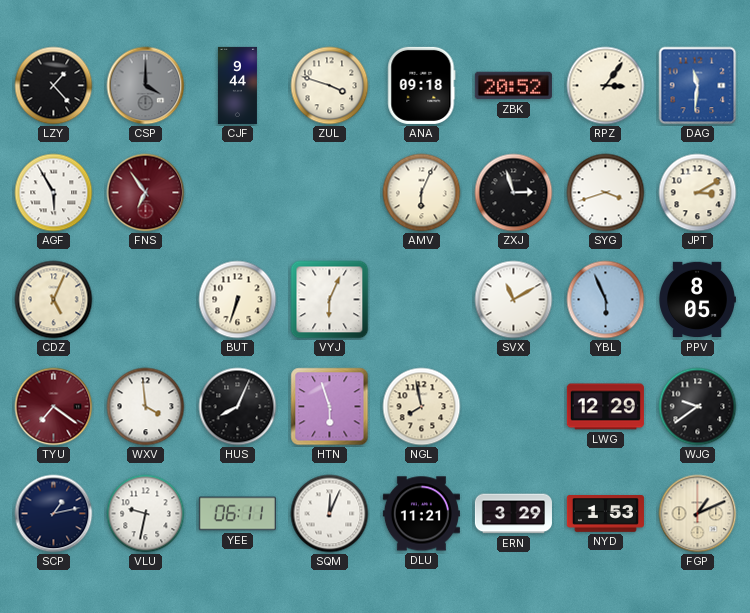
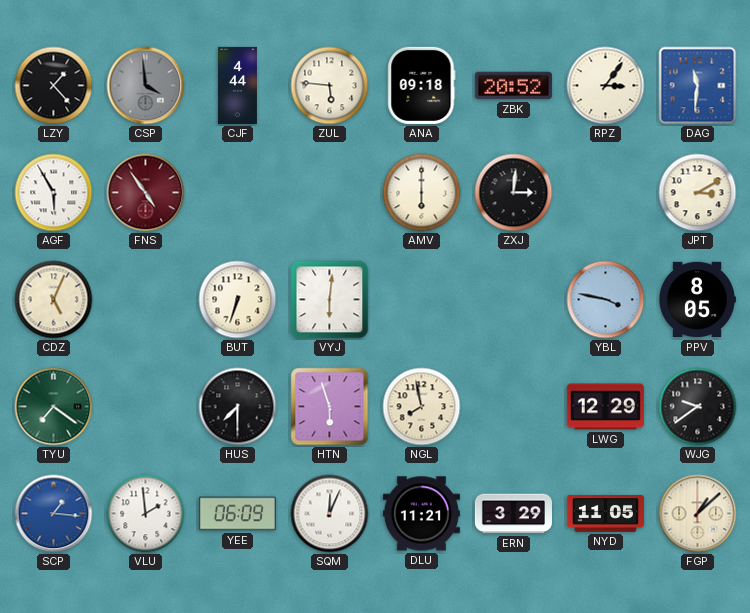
CSP: 4:00 -> 3:59
CJF: 9:44 -> 4:44
ZUL: 3:48 -> 5:46
FNS: 6:54 -> 4:54
AMV: 6:04 -> 6:00
ZXJ: 2:57 -> 3:01
SYG: 3:42 -> none
VYJ: 6:04 -> 6:01
SVX: 11:10 -> none
YBL: 5:56 -> 3:47
TYU dial: burgundy -> green
WXV: 3:59 -> none
HUS: 8:04 -> 7:30
SCP: 1:13 -> 1:16
SCP dial: navy -> blue
VLU: 9:32 -> 1:59
YEE: 06:11 -> 06:09
NYD: 1:53 -> 11:05
FGP: 1:11 -> 1:08
